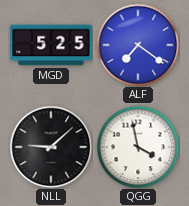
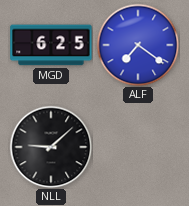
MGD: 5:25 -> 6:25
QGG: 3:58 -> none
